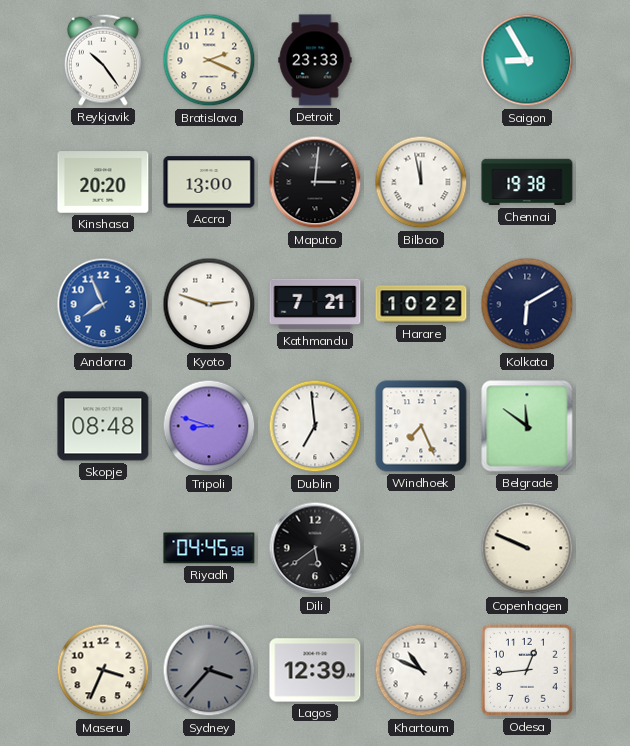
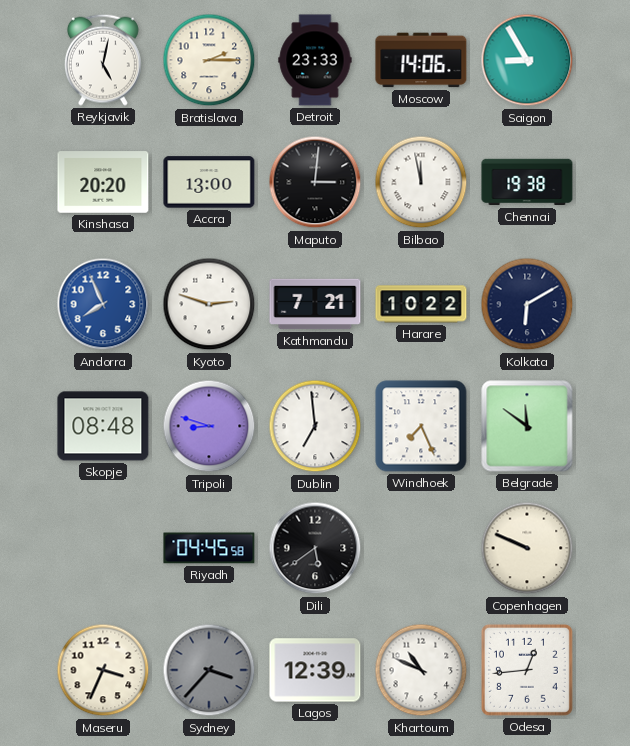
Reykjavik: 10:24 -> 5:02
Bratislava: 2:19 -> 2:15
Moscow: none -> 14:06
